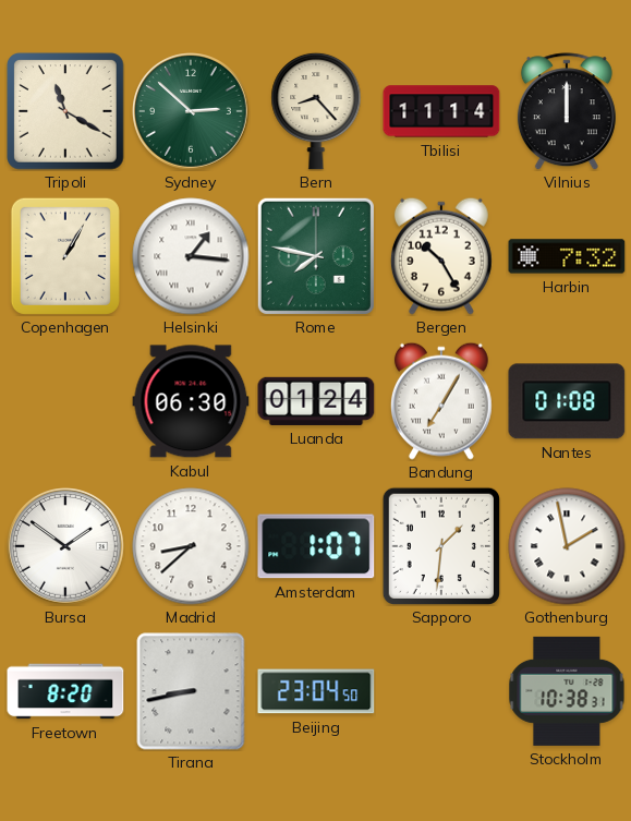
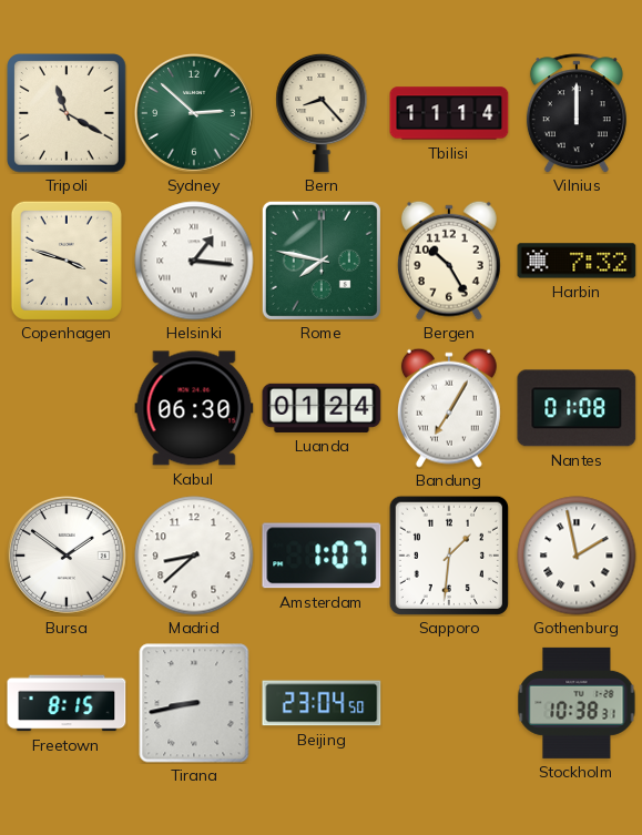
Copenhagen: 1:05 -> 3:48
Freetown: 8:20 -> 8:15
